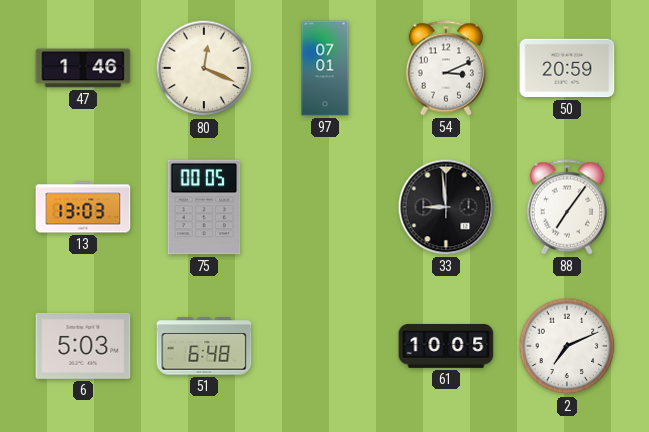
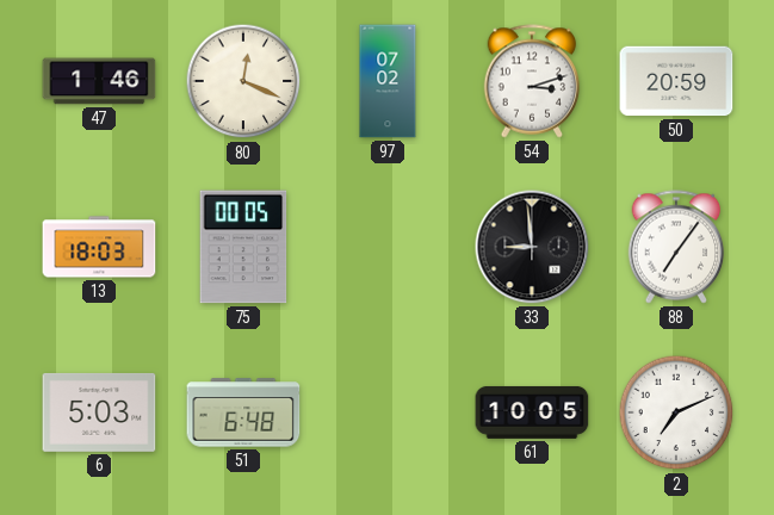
97: 07:01 -> 07:02
54: 3:11 -> 3:12
13: 13:03 -> 18:03
